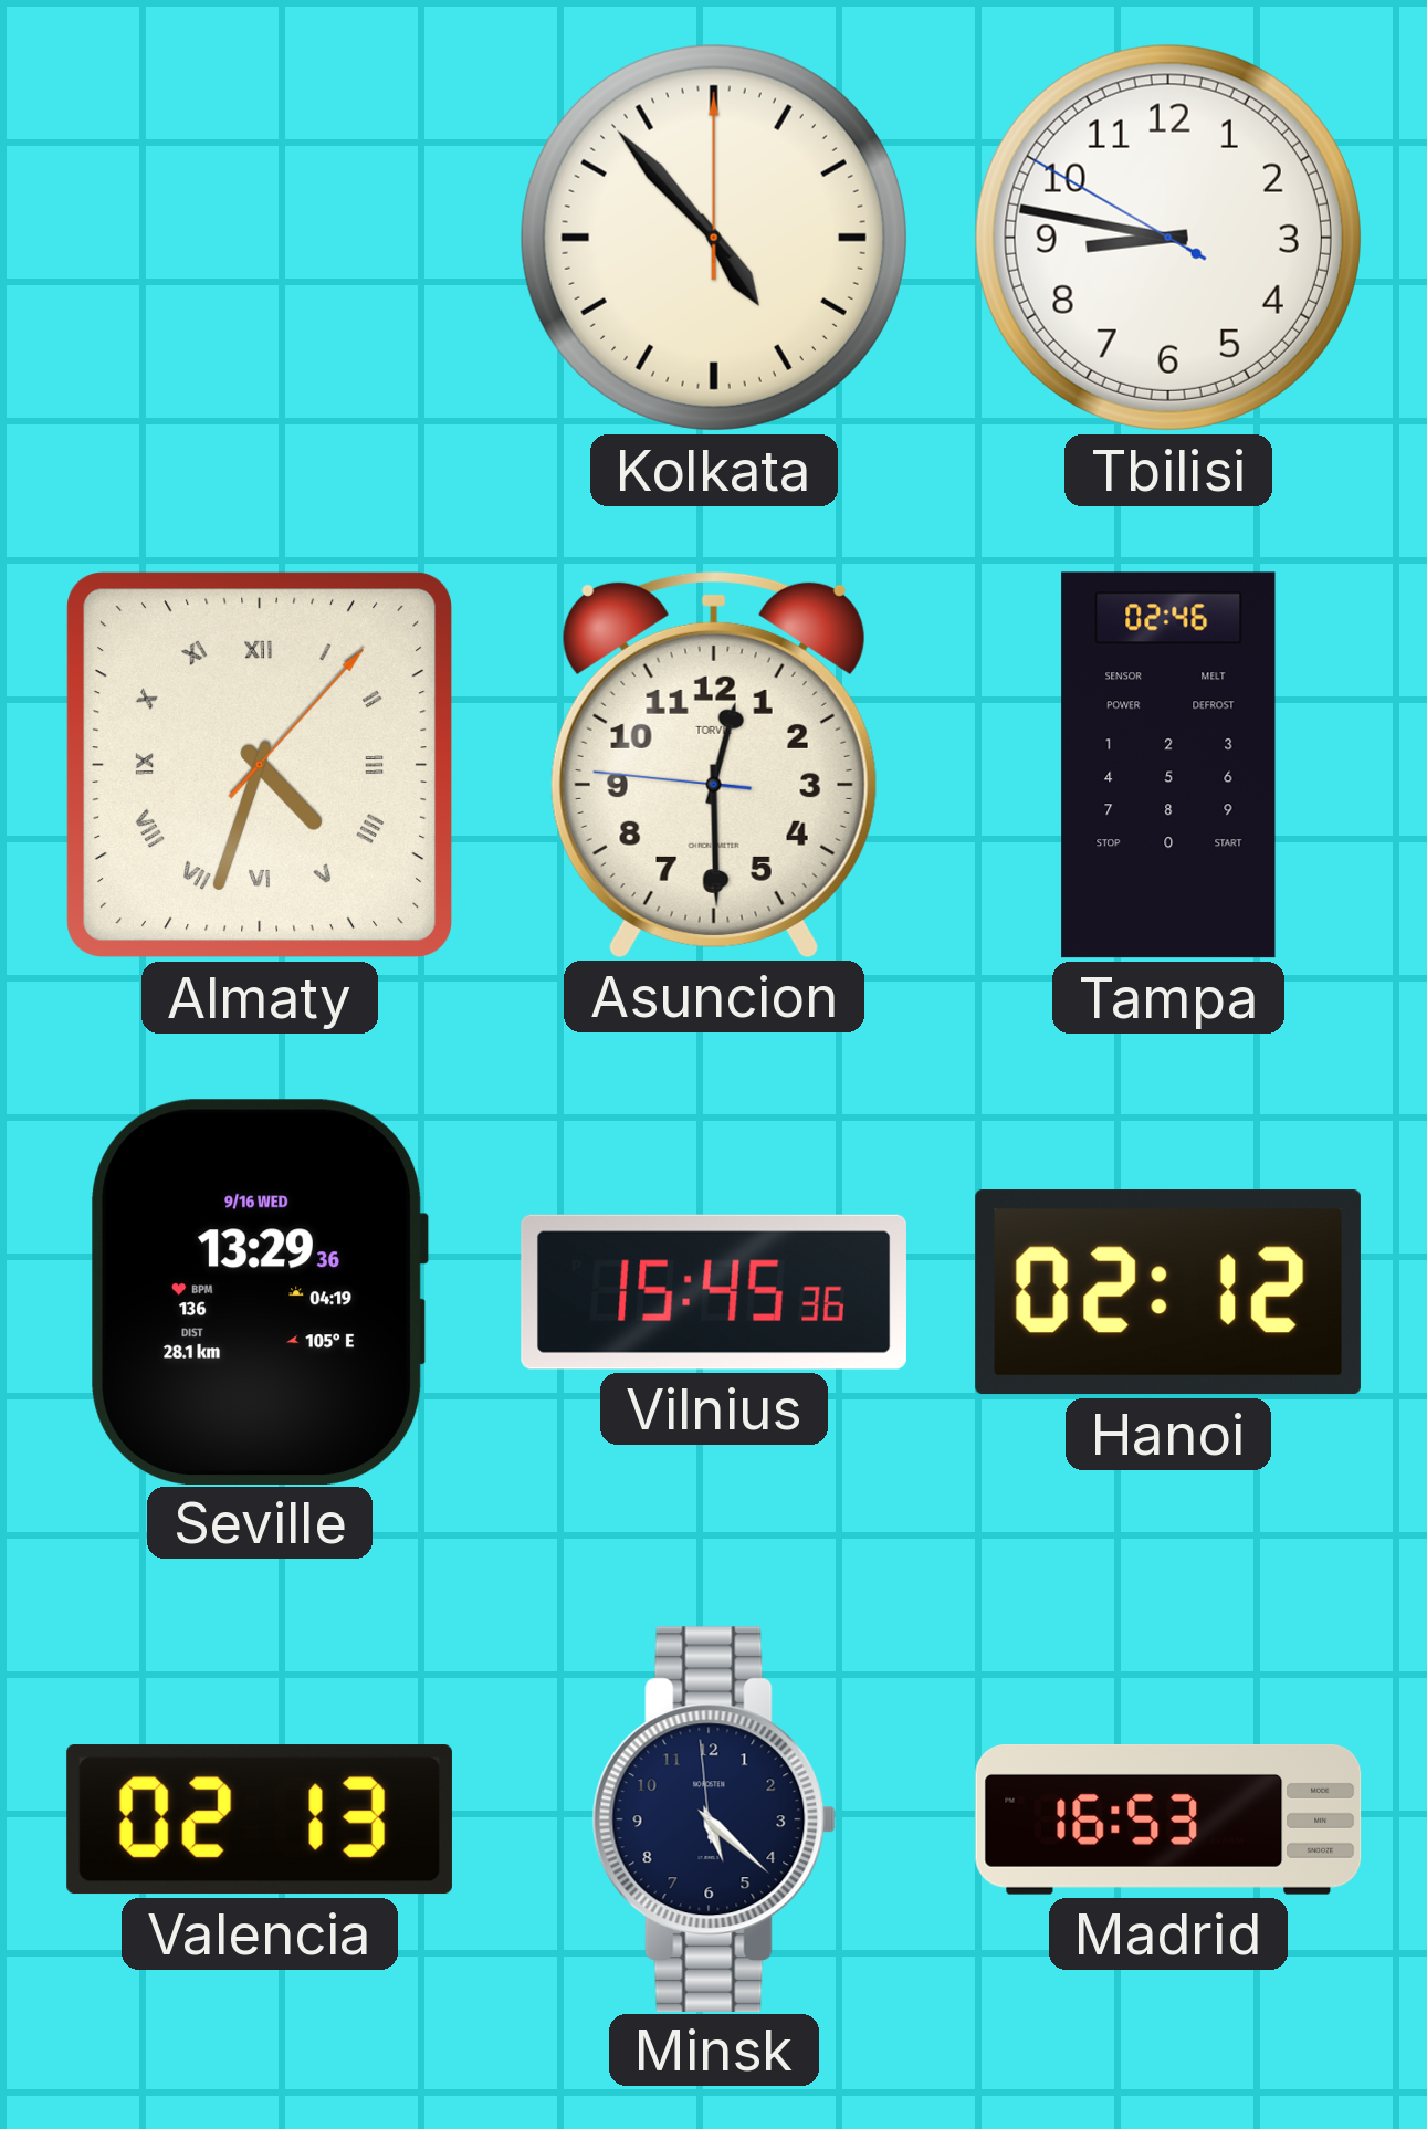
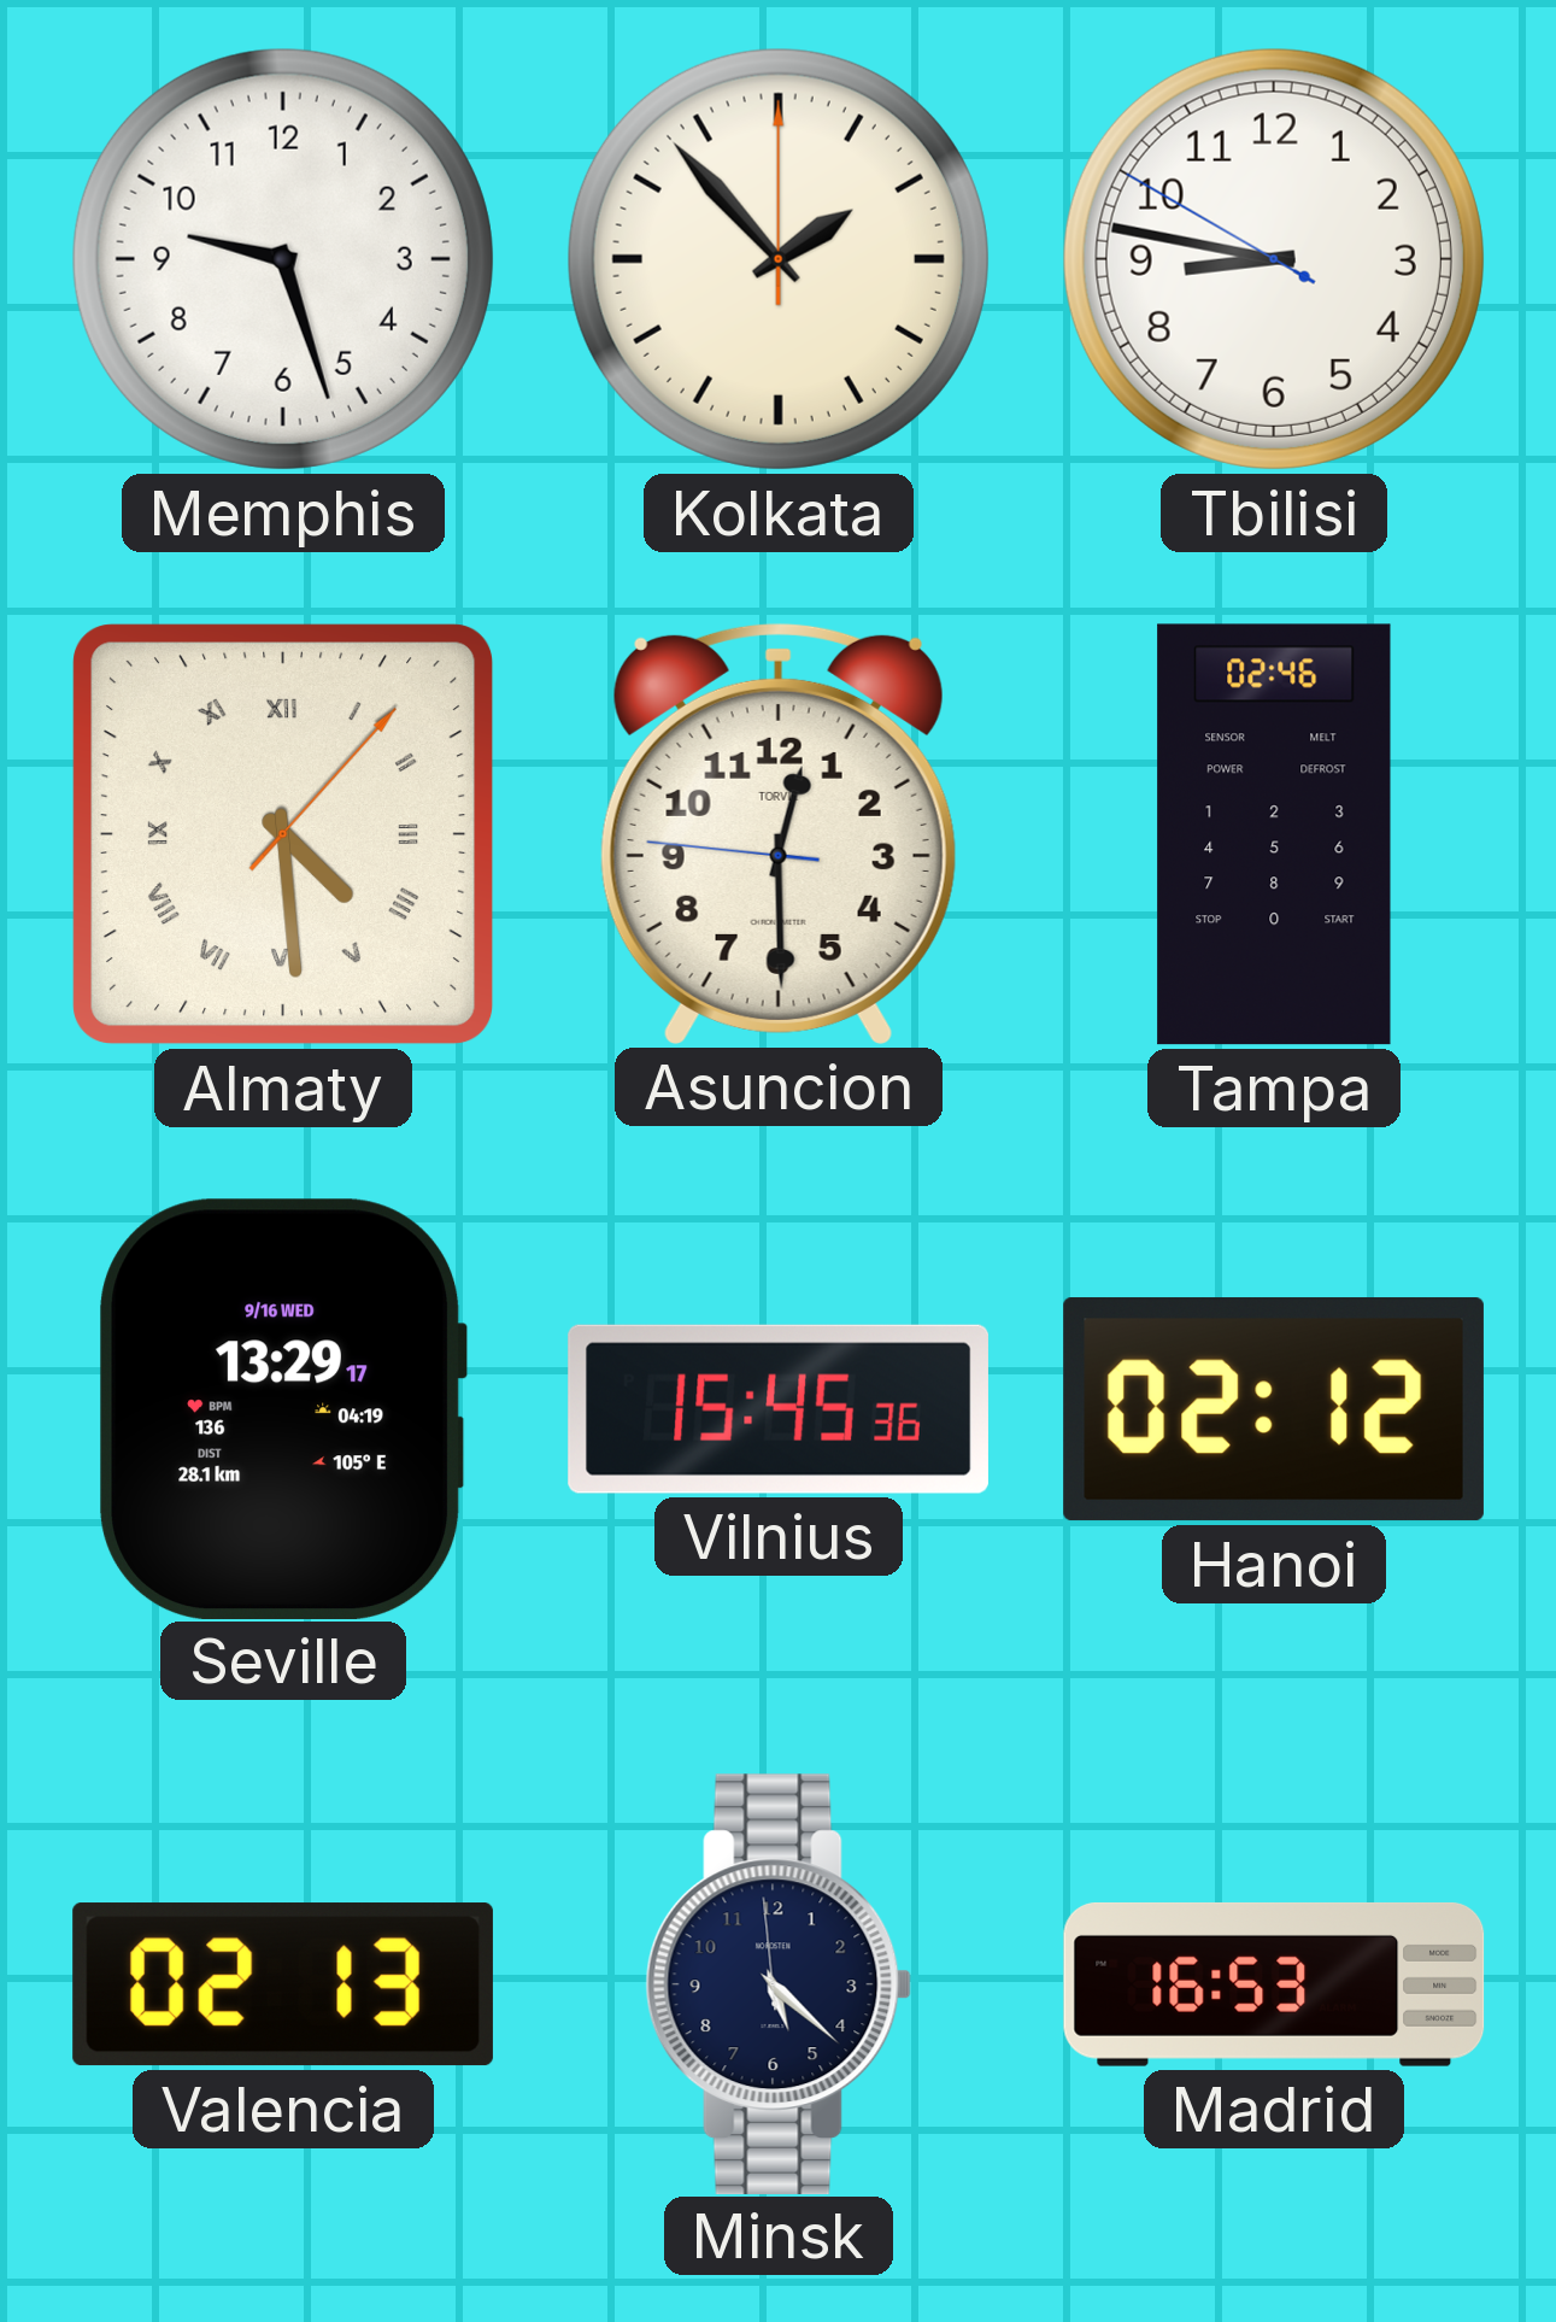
Memphis: none -> 9:27
Kolkata: 4:53 -> 1:53
Almaty: 4:33 -> 4:29
Seville: 13:29:36 -> 13:29:17
